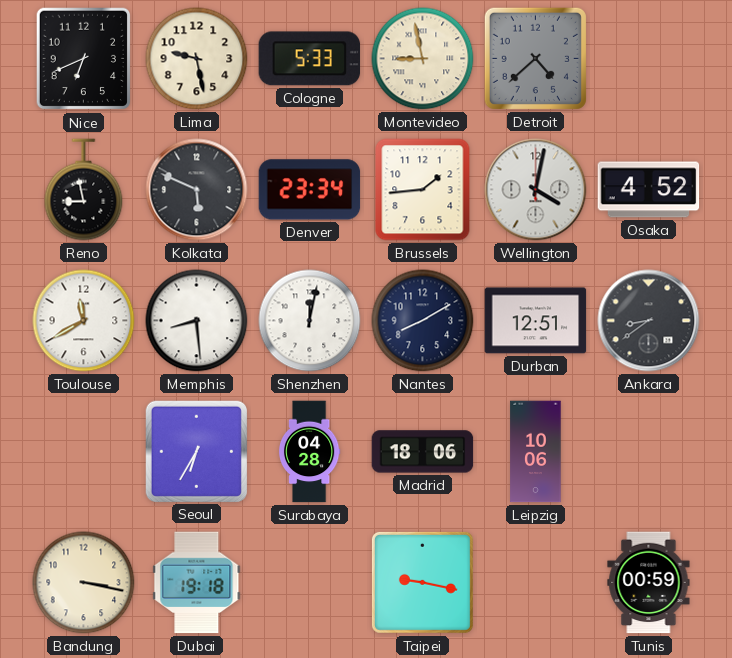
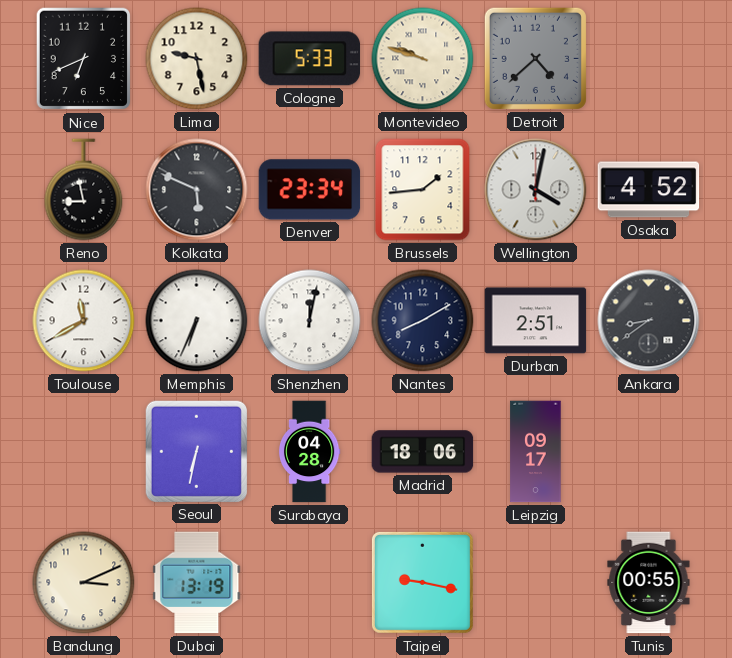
Montevideo: 8:58 -> 9:48
Memphis: 8:29 -> 6:34
Durban: 12:51 -> 2:51
Seoul: 6:35 -> 6:32
Leipzig: 10:06 -> 09:17
Bandung: 3:17 -> 3:11
Dubai: 19:18 -> 13:19
Tunis: 00:59 -> 00:55
